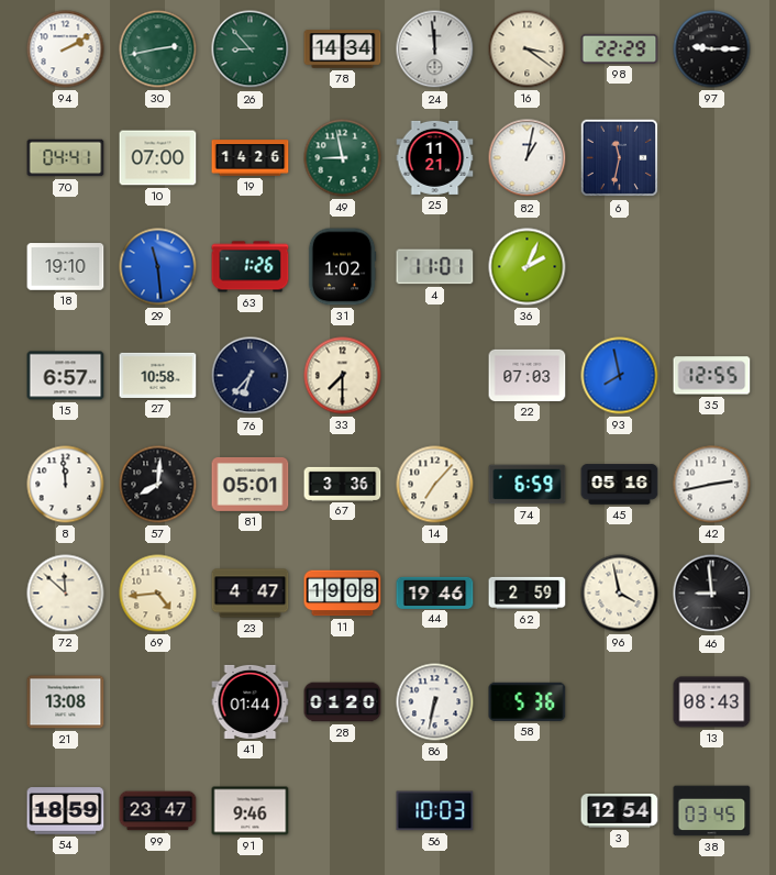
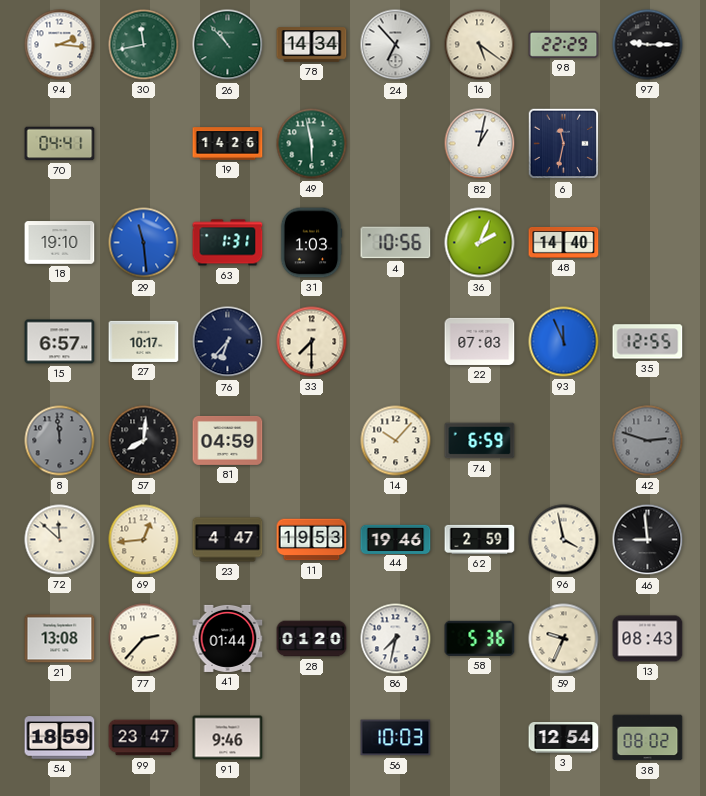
94: 2:10 -> 2:16
30: 2:43 -> 11:43
26: 8:53 -> 10:53
24: 11:59 -> 6:53
16: 3:21 -> 5:21
10: 07:00 -> none
49: 8:58 -> 5:58
25: 11:21 -> none
63: 1:26 -> 1:31
31: 1:02 -> 1:03
4: 11:01 -> 10:56
48: none -> 14:40
27: 10:58 -> 10:17
93: 7:58 -> 11:56
8 dial: white -> grey
81: 05:01 -> 04:59
67: 3:36 -> none
14: 7:07 -> 10:07
45: 05:16 -> none
42: 2:43 -> 2:48
42 dial: white -> grey
69: 4:44 -> 12:44
11: 19:08 -> 19:53
77: none -> 2:37
86: 6:32 -> 7:32
59: none -> 9:34
38: 03:45 -> 08:02
